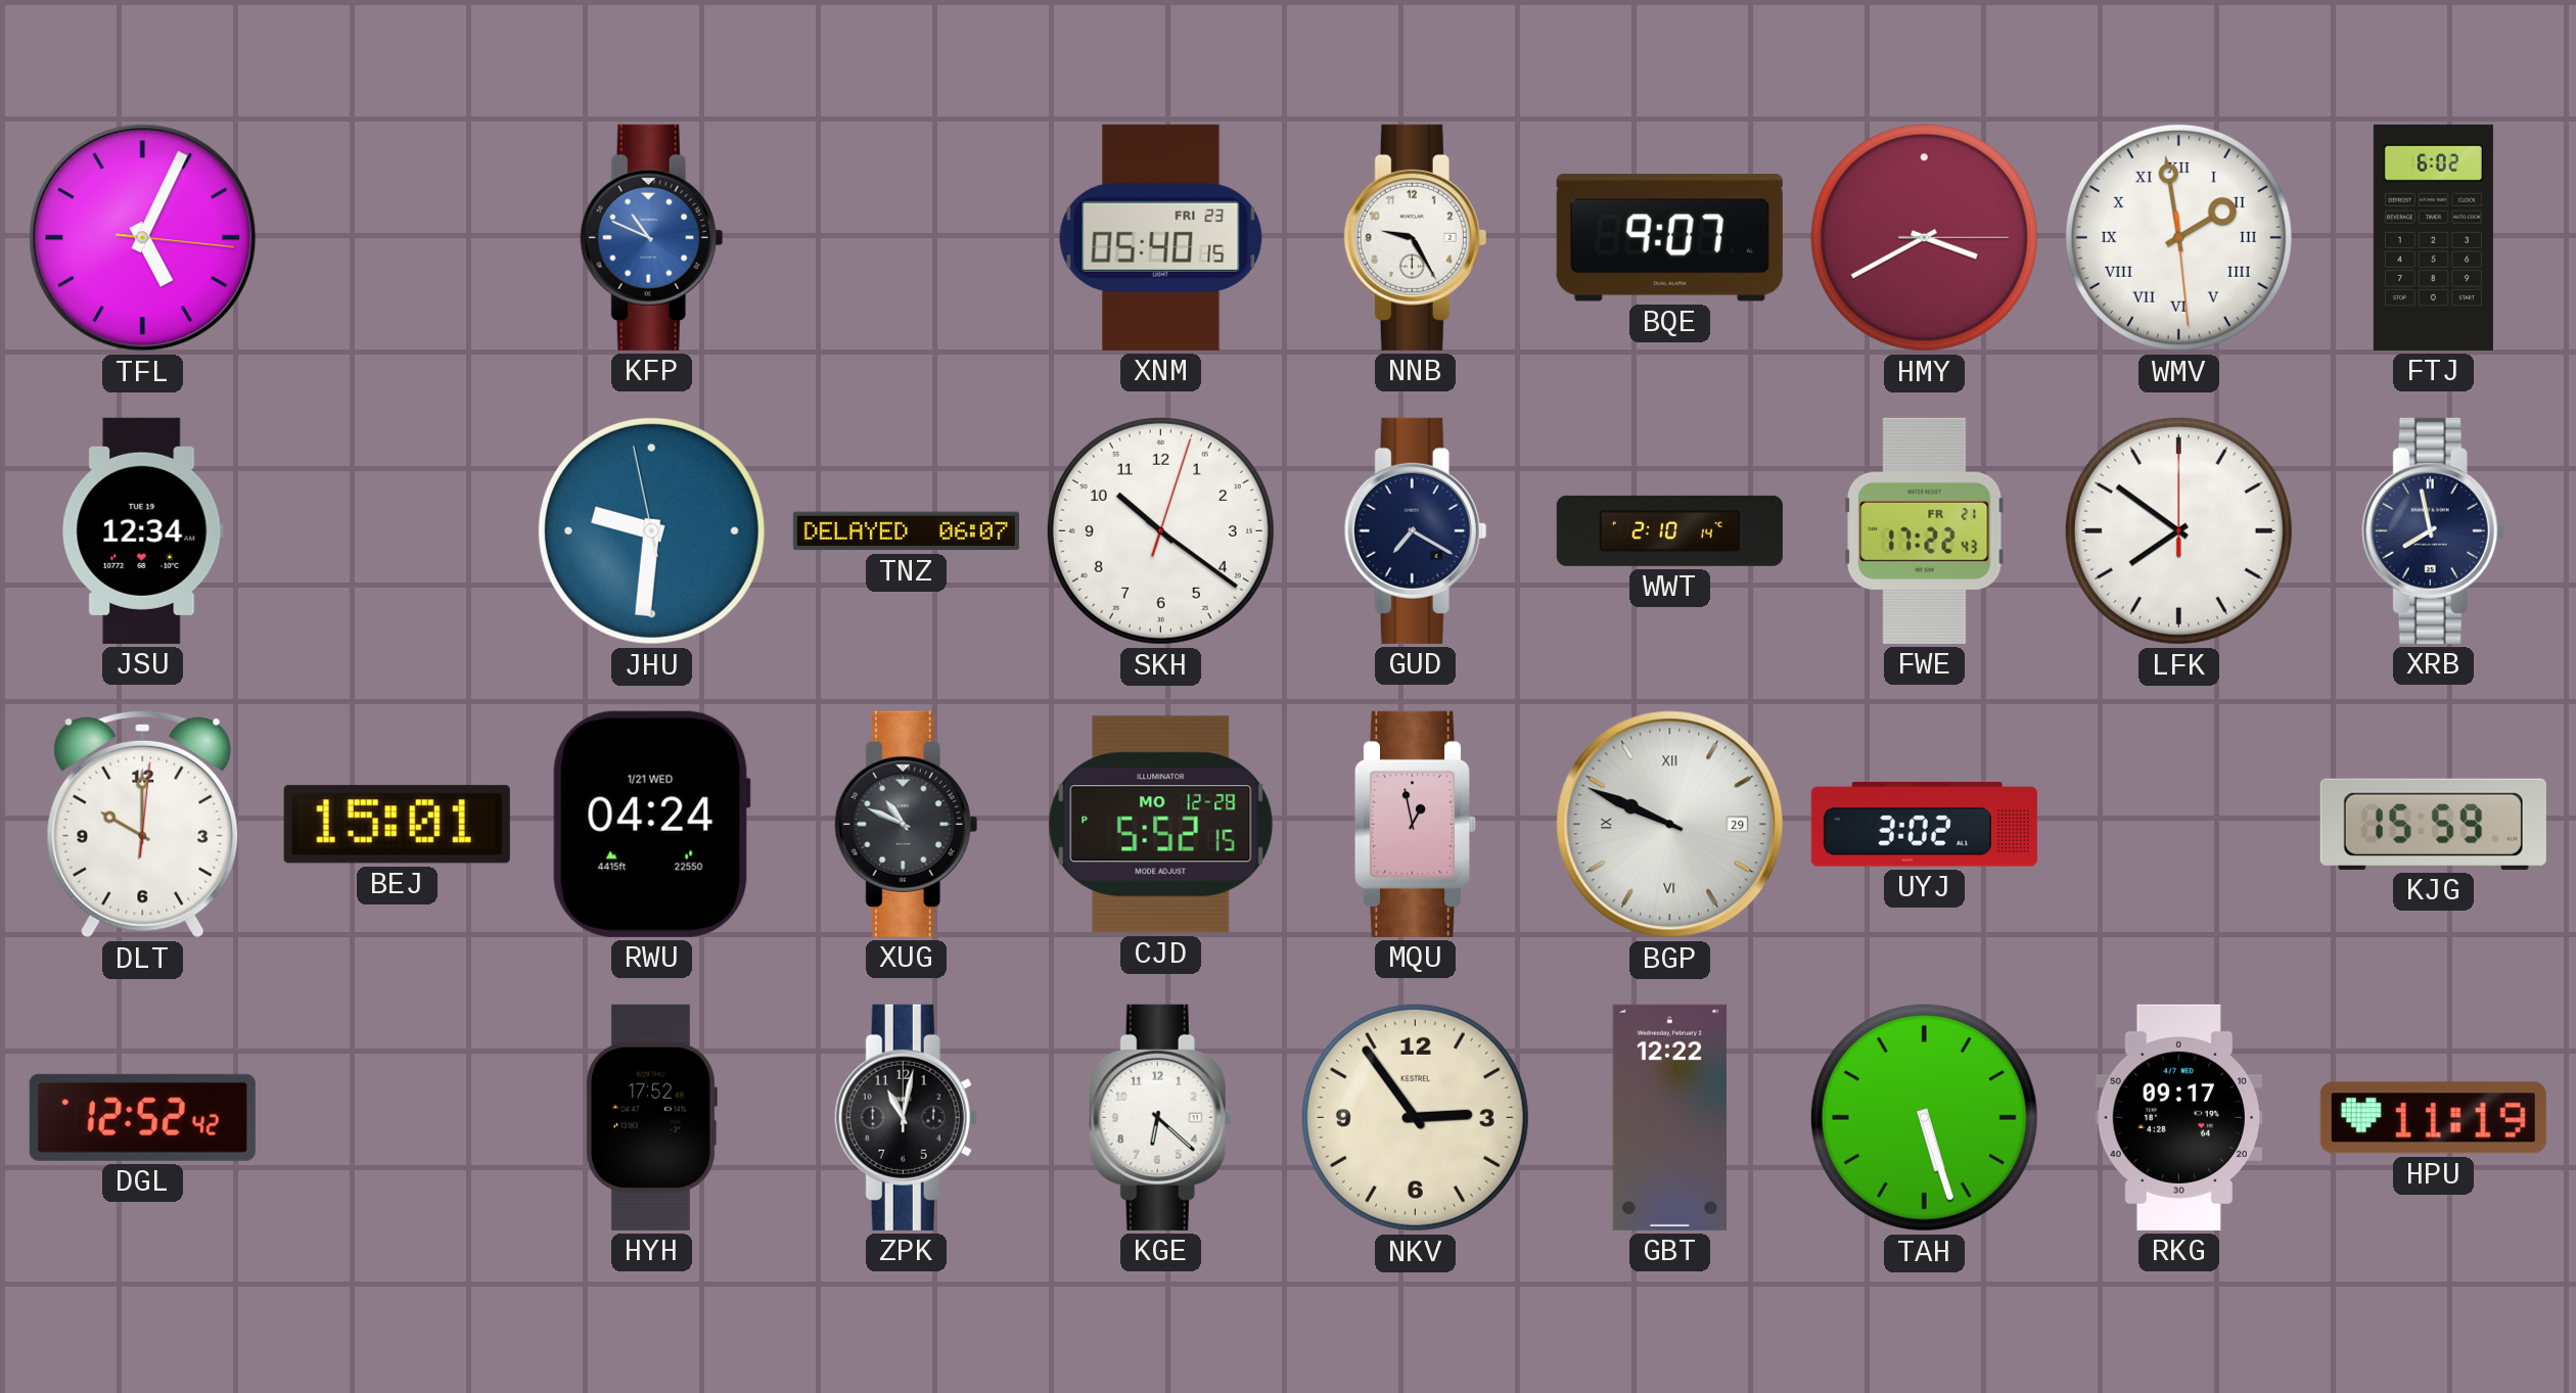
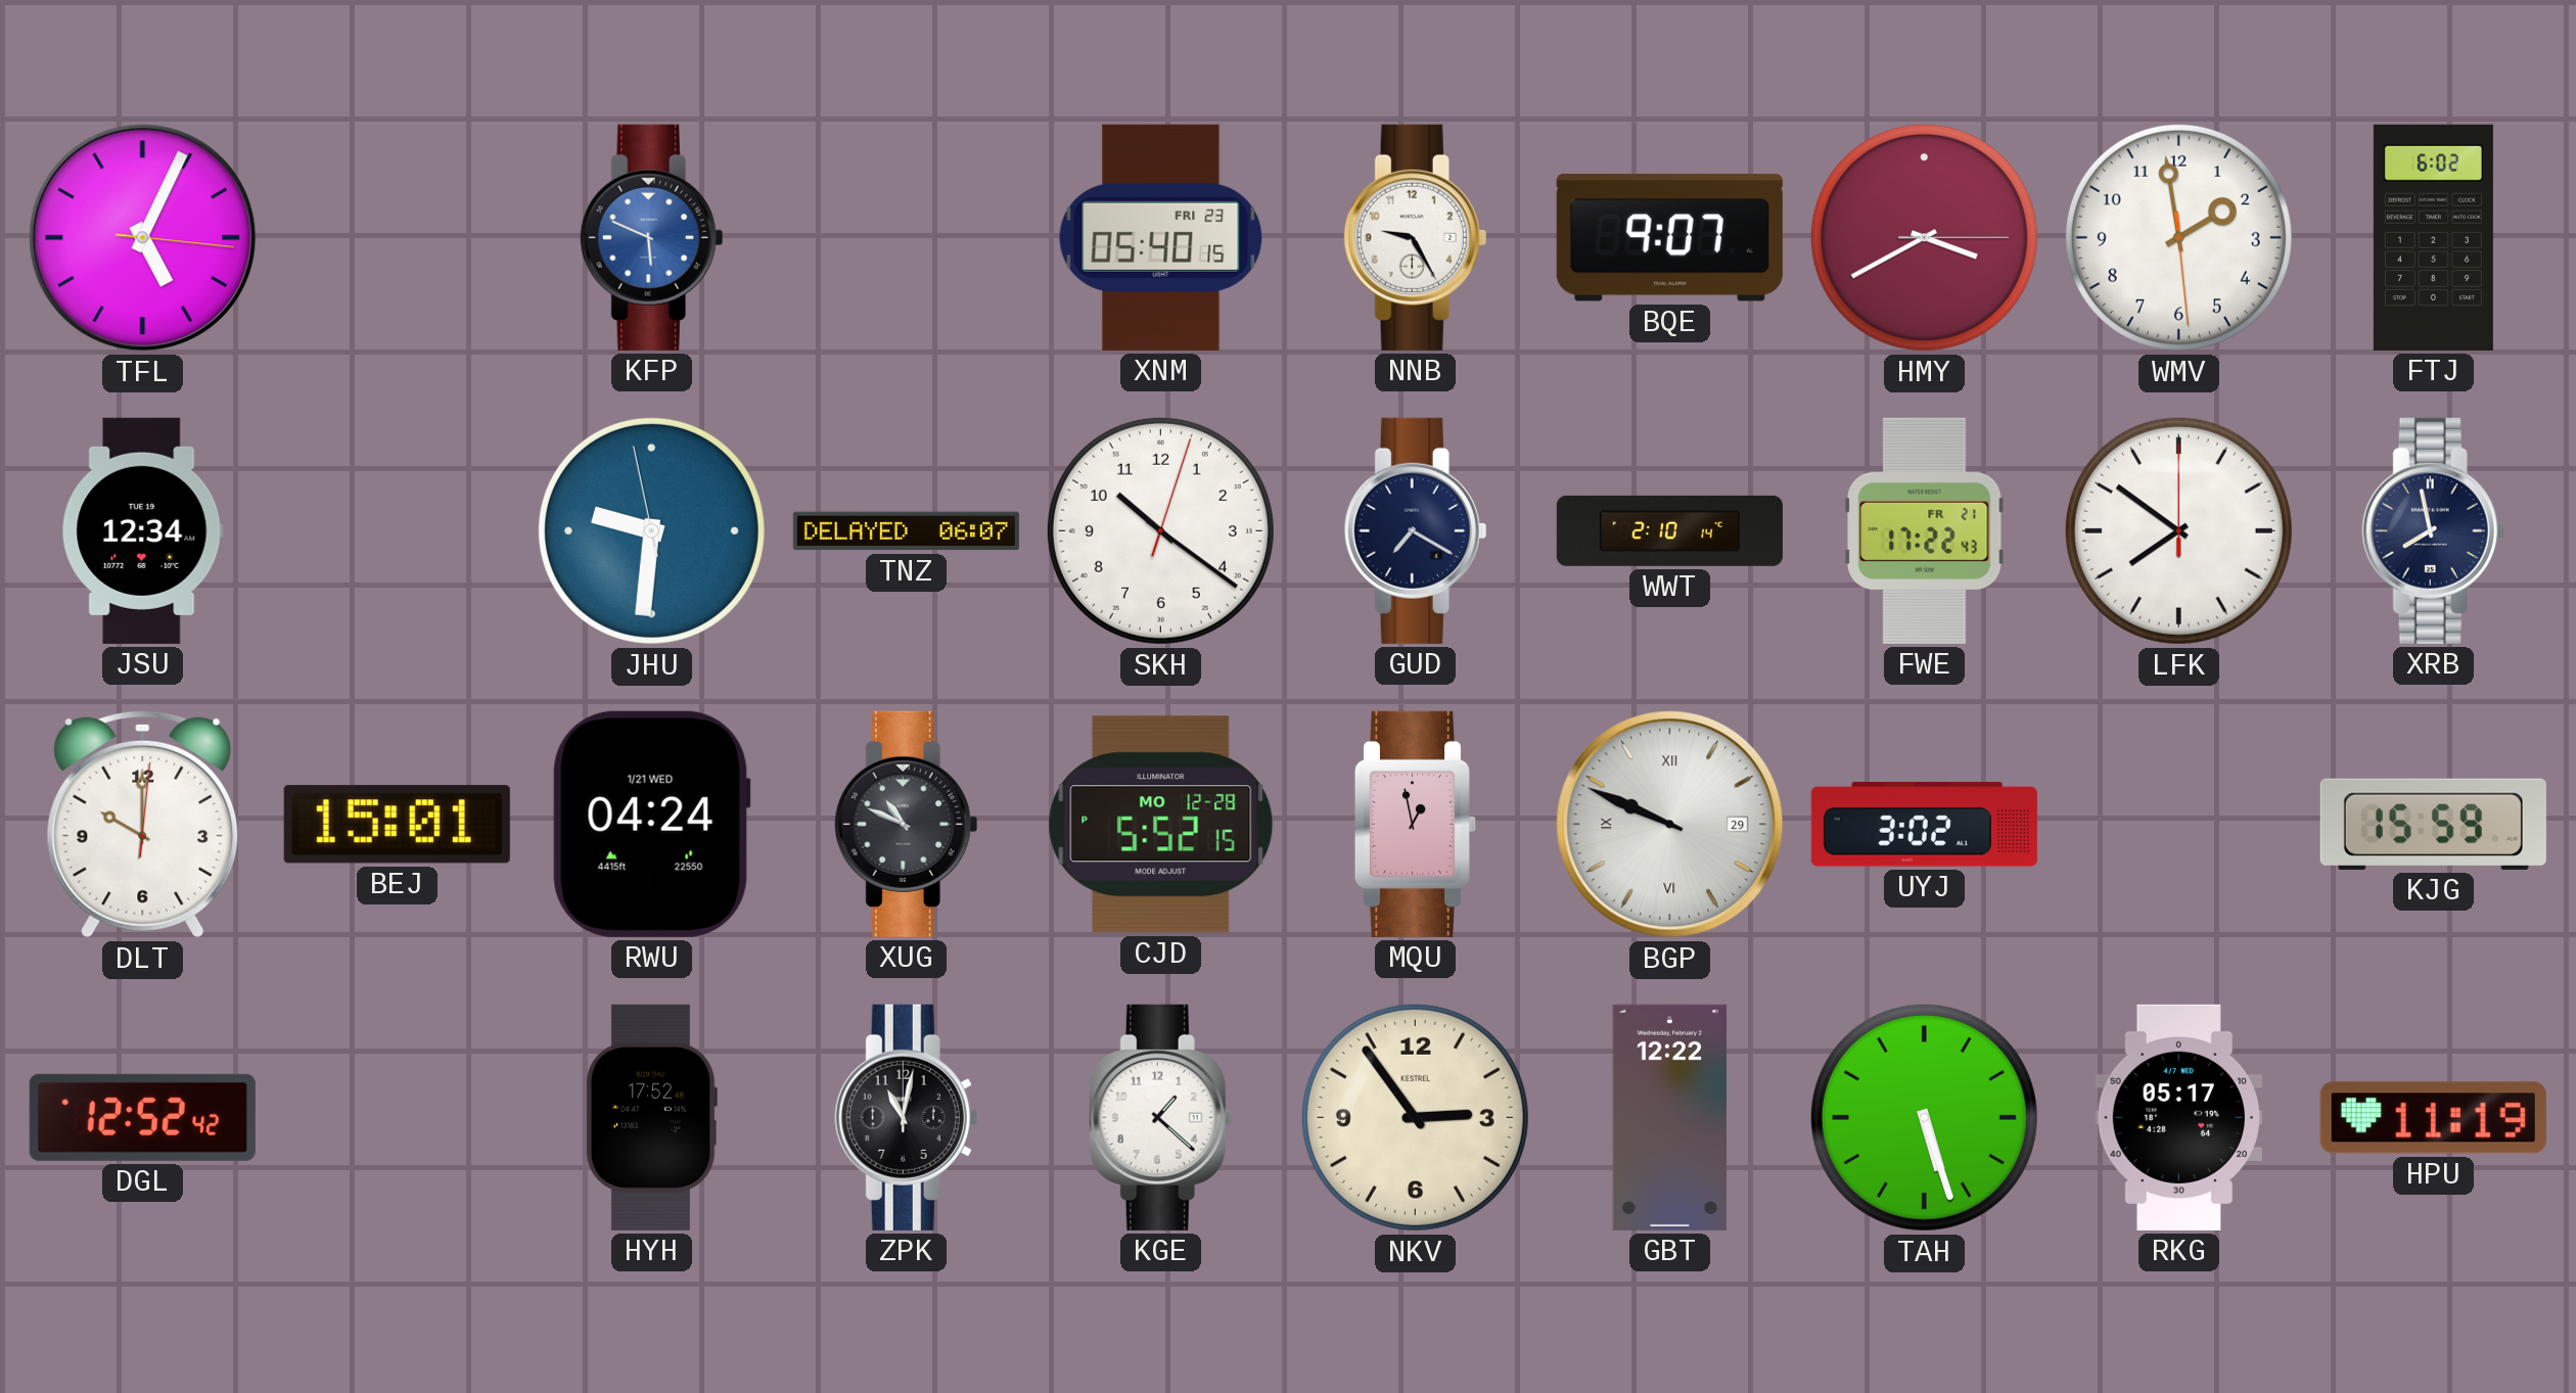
KFP: 10:49 -> 5:49
WMV numerals: Roman -> Arabic
KGE: 6:22 -> 1:22
RKG: 09:17 -> 05:17
